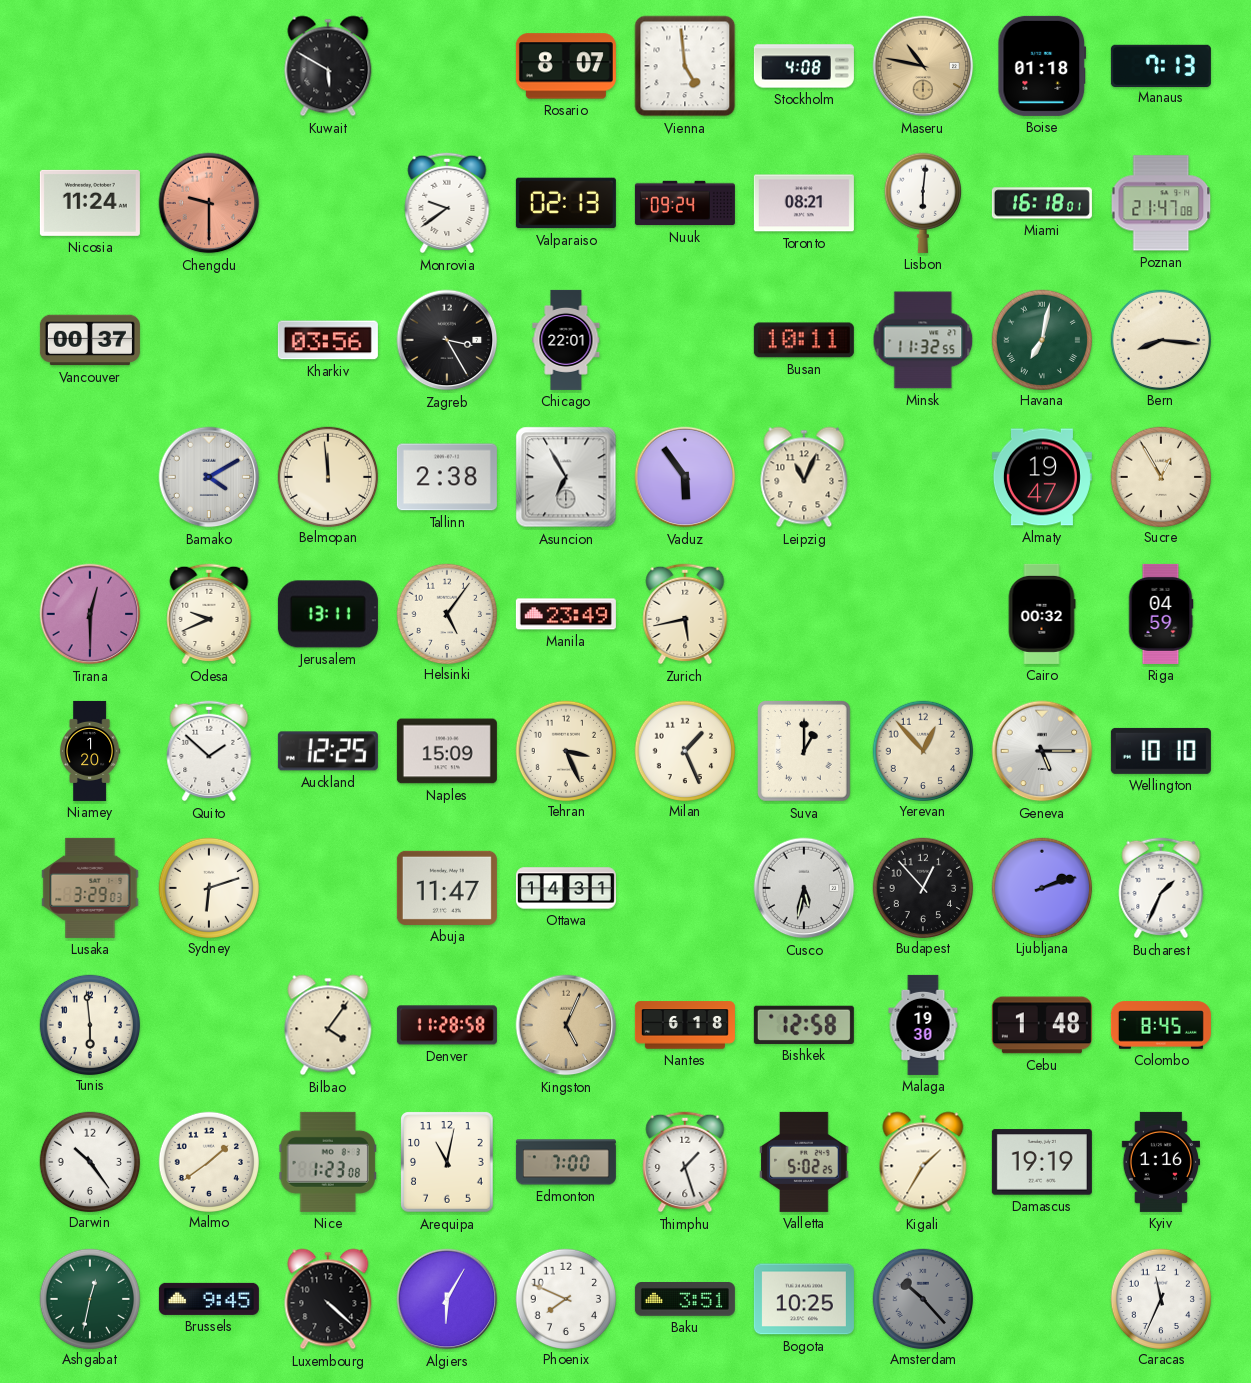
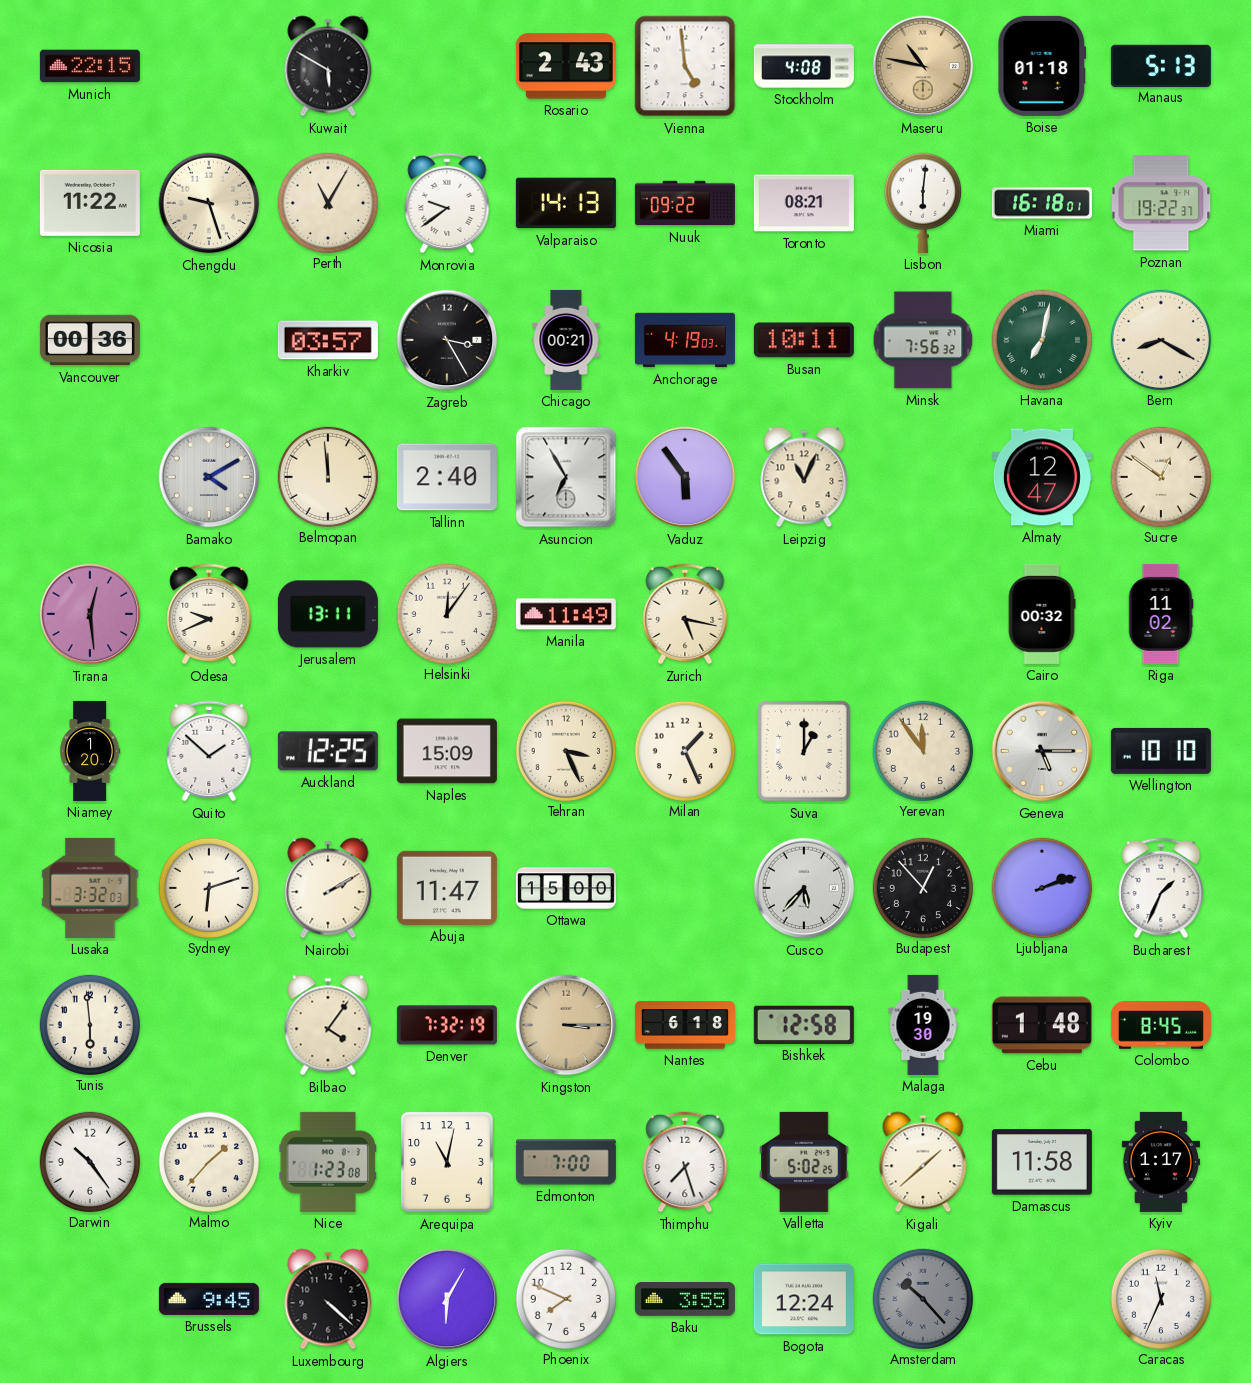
Munich: none -> 22:15
Rosario: 8:07 -> 2:43
Manaus: 7:13 -> 5:13
Nicosia: 11:24 -> 11:22
Chengdu: 9:30 -> 9:27
Chengdu dial: salmon -> cream
Perth: none -> 11:05
Valparaiso: 02:13 -> 14:13
Nuuk: 09:24 -> 09:22
Poznan: 21:47 -> 19:22
Vancouver: 00:37 -> 00:36
Kharkiv: 03:56 -> 03:57
Chicago: 22:01 -> 00:21
Anchorage: none -> 4:19
Minsk: 11:32 -> 7:56
Bern: 8:16 -> 8:20
Tallinn: 2:38 -> 2:40
Almaty: 19:47 -> 12:47
Sucre: 12:55 -> 12:51
Tirana: 12:30 -> 12:29
Helsinki: 5:06 -> 12:06
Manila: 23:49 -> 11:49
Zurich: 5:43 -> 5:17
Riga: 04:59 -> 11:02
Yerevan: 12:53 -> 11:54
Lusaka: 3:29 -> 3:32
Nairobi: none -> 2:10
Ottawa: 14:31 -> 15:00
Cusco: 5:32 -> 5:37
Denver: 11:28 -> 7:32
Kingston: 5:04 -> 3:15
Malmo: 1:39 -> 1:37
Thimphu: 1:27 -> 7:27
Kigali: 1:35 -> 1:38
Damascus: 19:19 -> 11:58
Kyiv: 1:16 -> 1:17
Ashgabat: 12:32 -> none
Baku: 3:51 -> 3:55
Bogota: 10:25 -> 12:24
